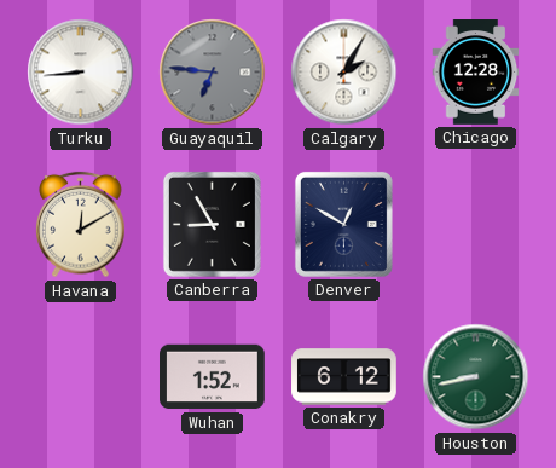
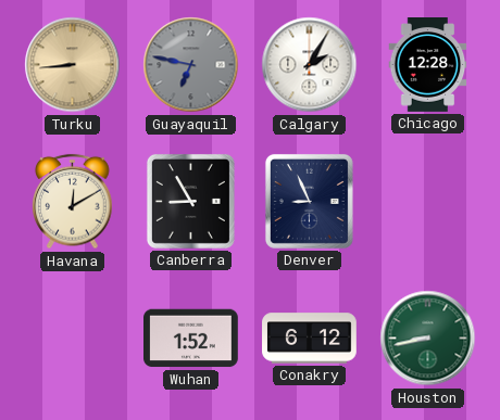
Turku dial: white -> champagne
Guayaquil: 6:46 -> 6:47
Denver: 12:50 -> 8:56
